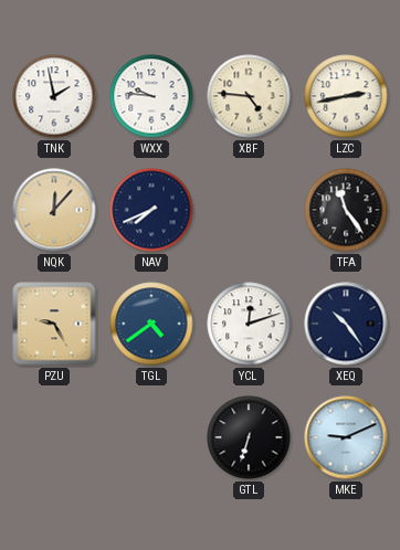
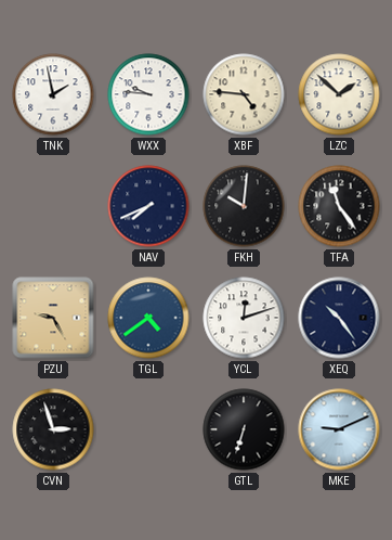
LZC: 2:43 -> 1:52
NQK: 12:07 -> none
FKH: none -> 10:01
CVN: none -> 2:57
